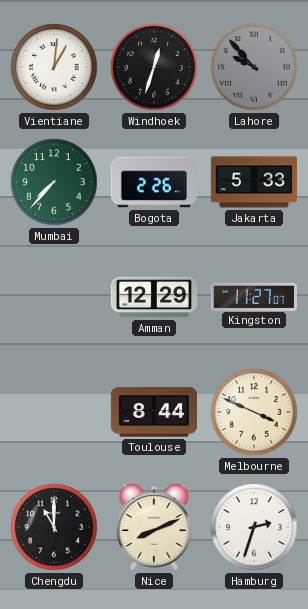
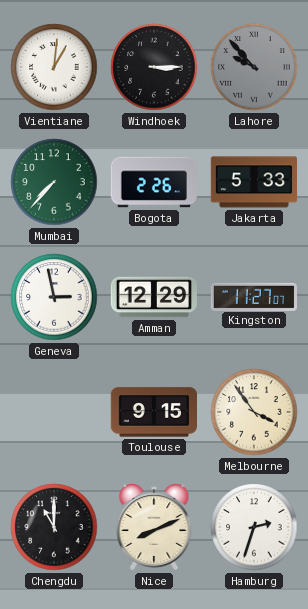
Windhoek: 12:33 -> 3:15
Geneva: none -> 2:58
Toulouse: 8:44 -> 9:15
Melbourne: 3:49 -> 3:54
